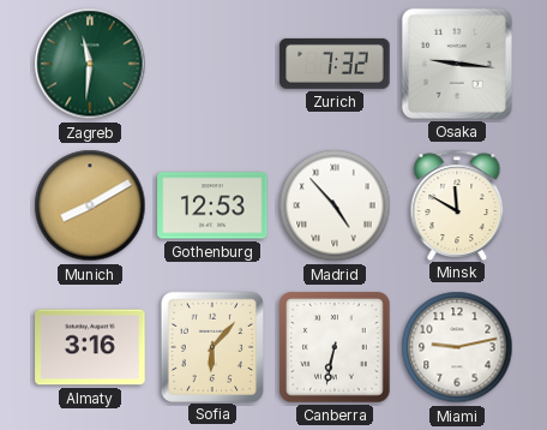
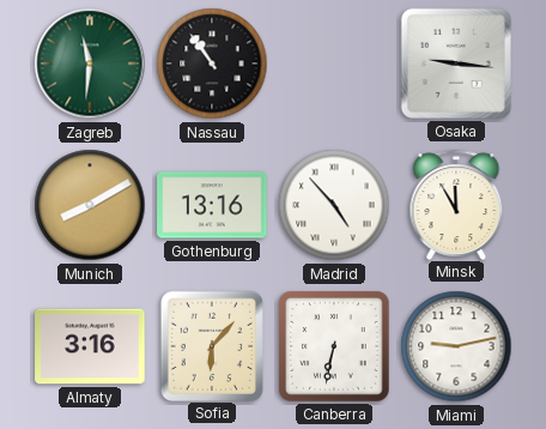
Nassau: none -> 10:54
Zurich: 7:32 -> none
Gothenburg: 12:53 -> 13:16
Minsk: 11:50 -> 11:55
